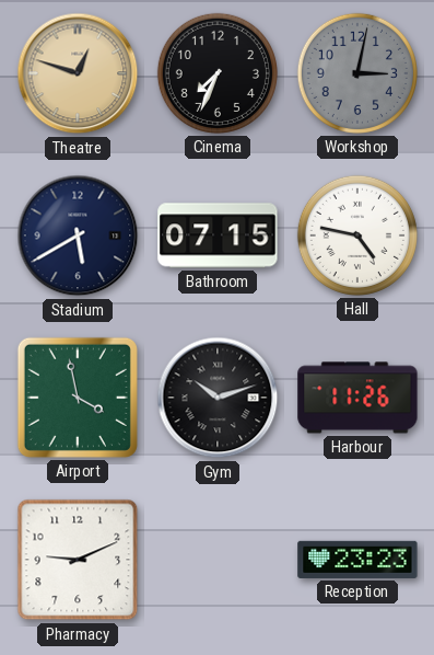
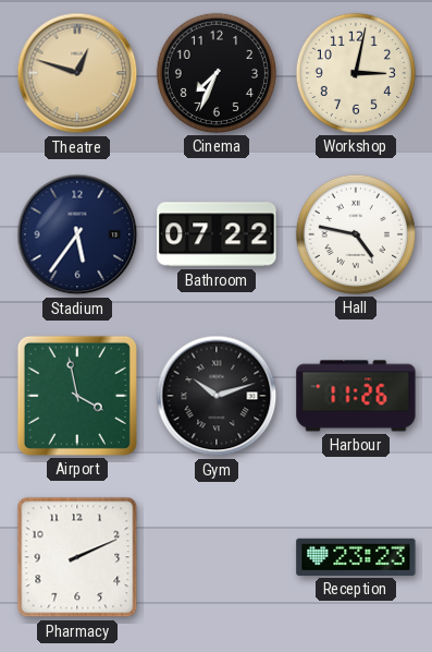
Workshop dial: grey -> cream
Stadium: 5:40 -> 5:36
Bathroom: 07:15 -> 07:22
Pharmacy: 9:11 -> 2:11
